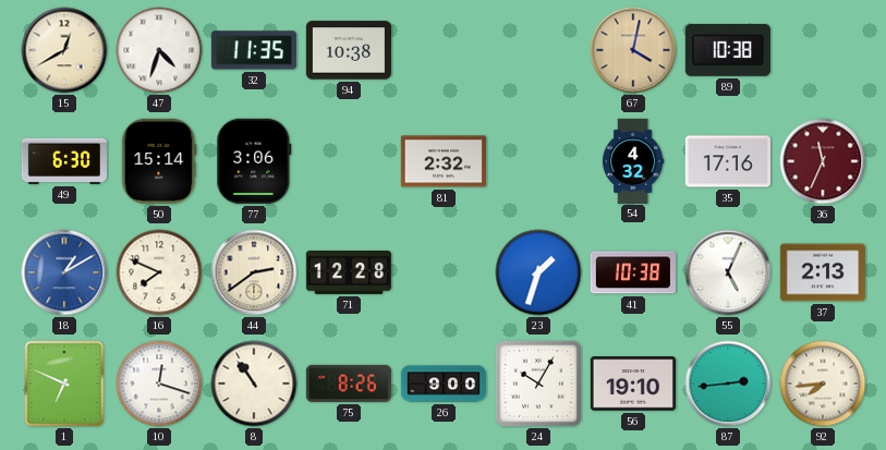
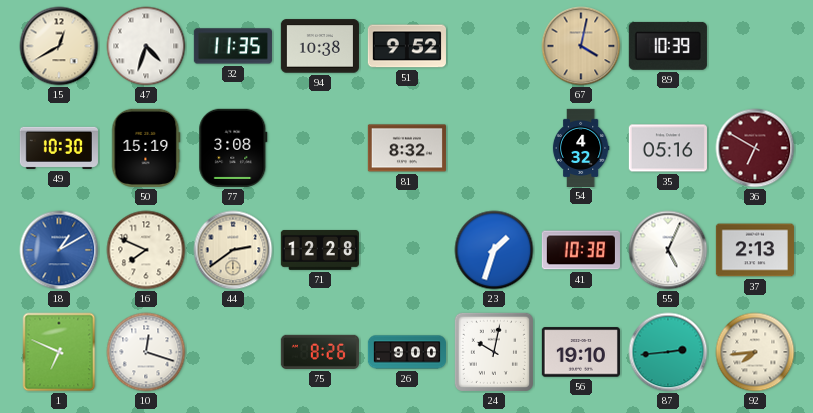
51: none -> 9:52
89: 10:38 -> 10:39
49: 6:30 -> 10:30
50: 15:14 -> 15:19
77: 3:06 -> 3:08
81: 2:32 -> 8:32
35: 17:16 -> 05:16
36: 11:34 -> 6:50
8: 10:54 -> none
24: 10:05 -> 10:02
